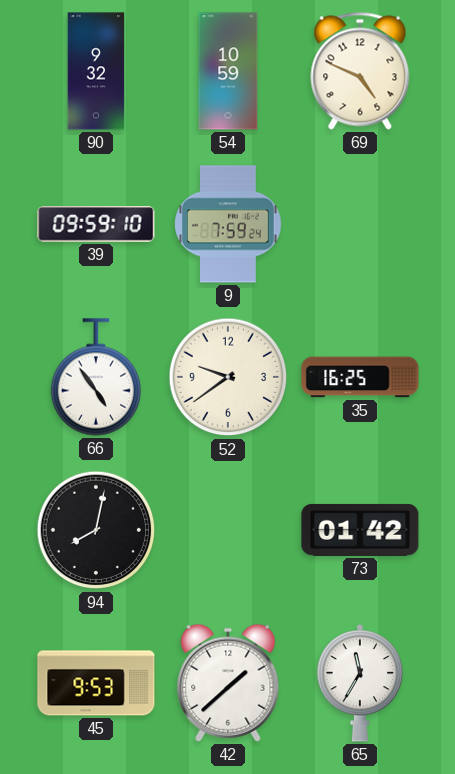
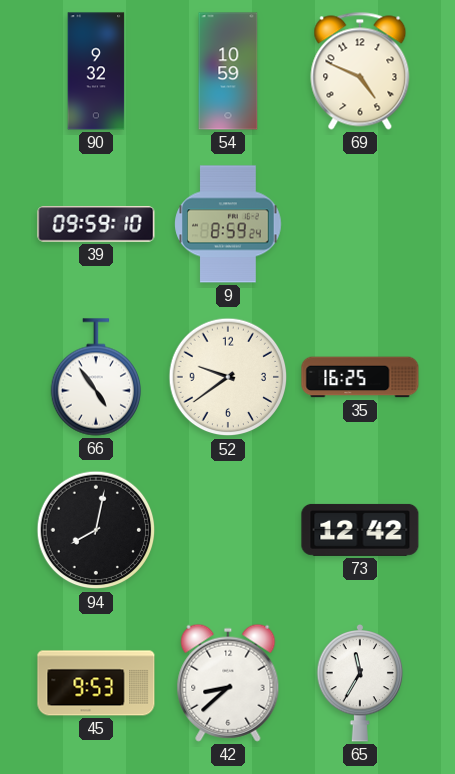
9: 7:59 -> 8:59
73: 01:42 -> 12:42
42: 1:38 -> 8:38
